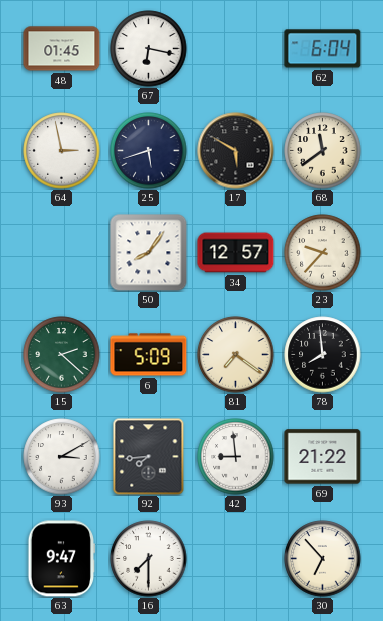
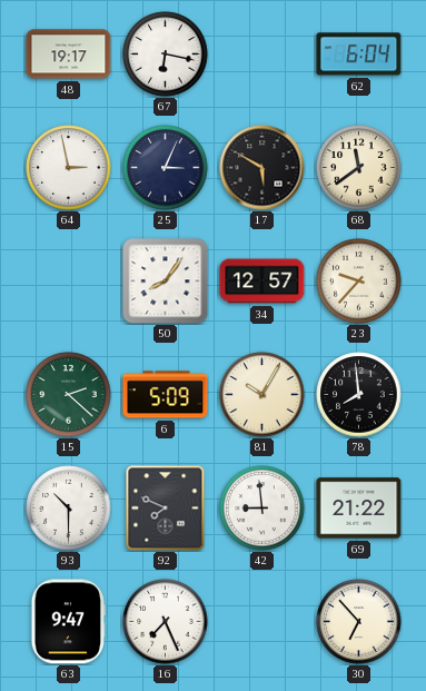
48: 01:45 -> 19:17
25: 5:42 -> 3:04
81: 7:21 -> 10:05
93: 3:10 -> 10:30
92: 7:44 -> 7:49
16: 7:30 -> 7:26
